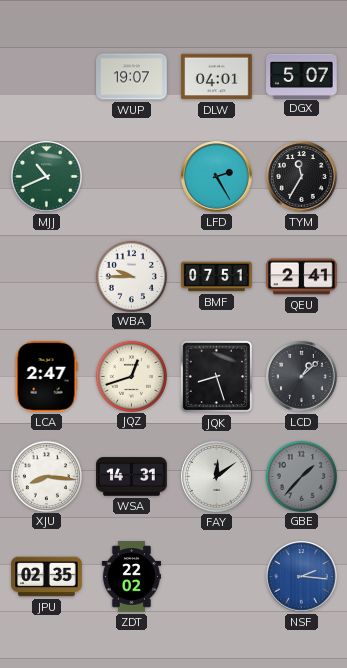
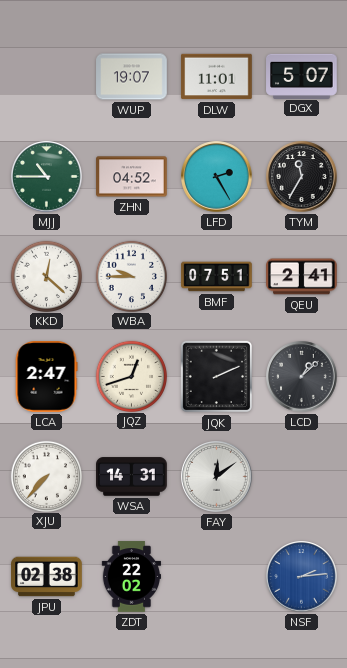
DLW: 04:01 -> 11:01
MJJ: 10:41 -> 10:45
ZHN: none -> 04:52
KKD: none -> 12:22
JQK: 8:27 -> 2:11
XJU: 8:16 -> 7:37
GBE: 1:37 -> none
JPU: 02:35 -> 02:38
NSF: 2:16 -> 2:14
